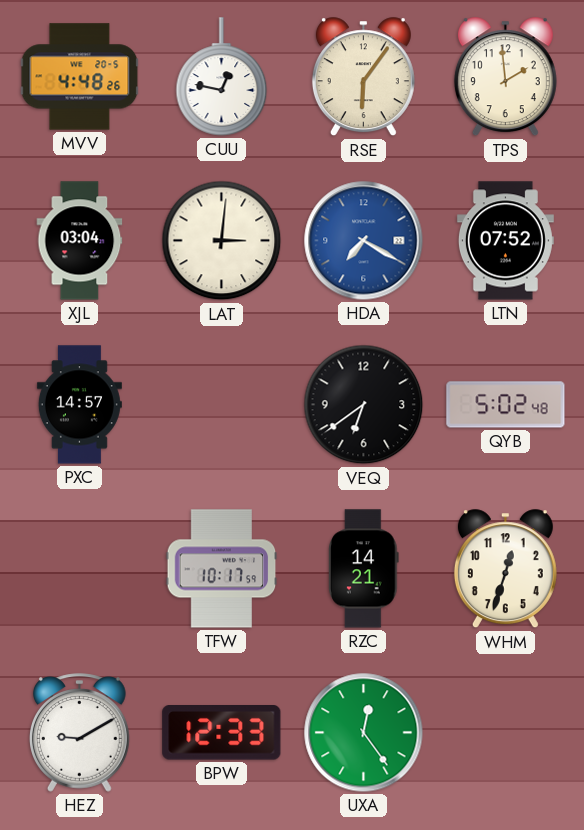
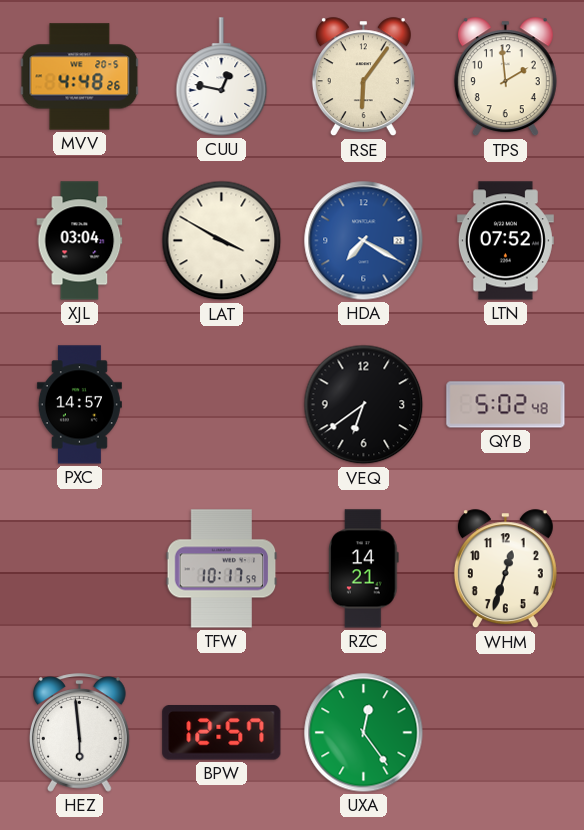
LAT: 3:01 -> 3:50
HEZ: 9:10 -> 5:59
BPW: 12:33 -> 12:57
